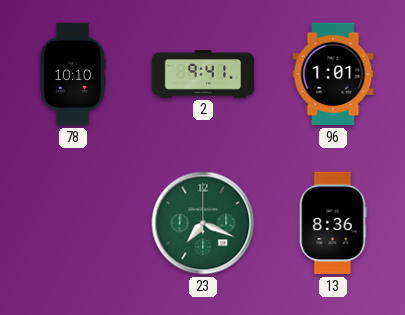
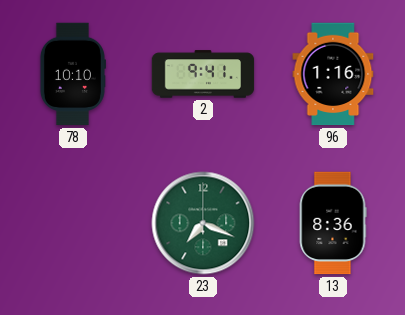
96: 1:01 -> 1:16
